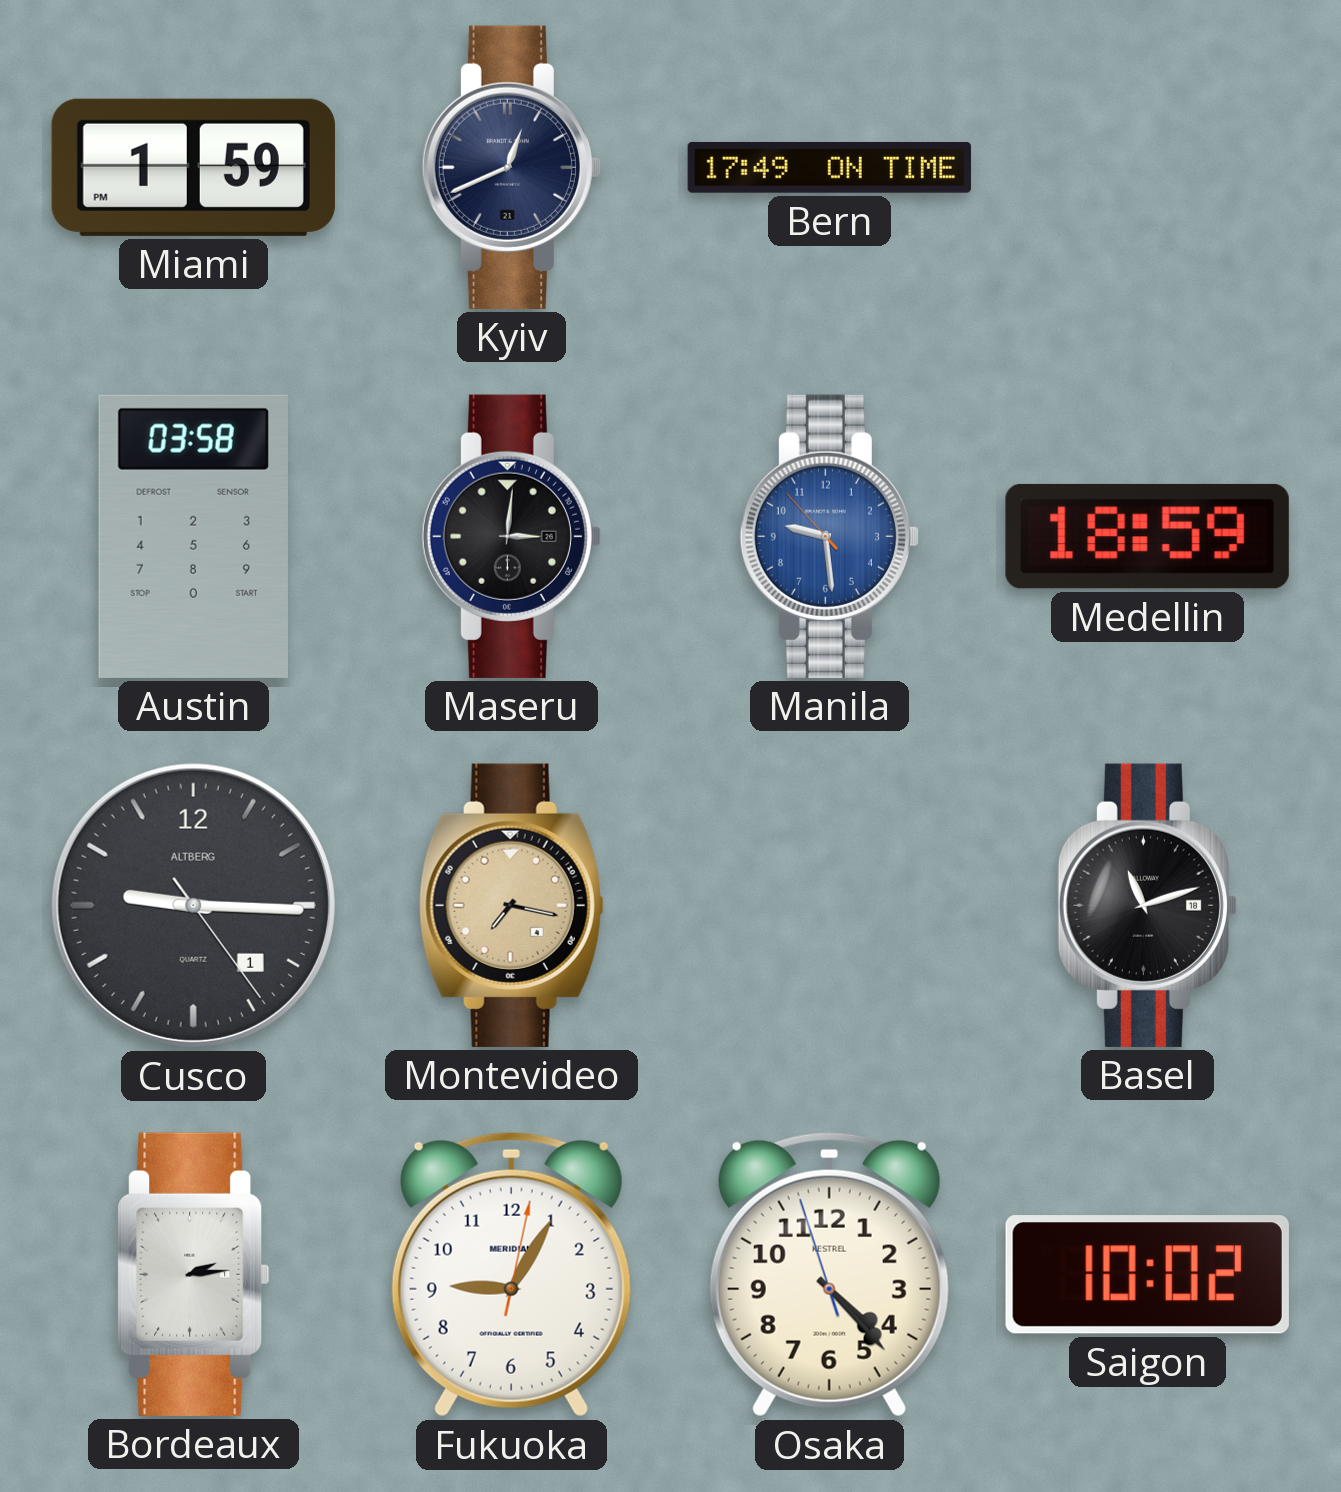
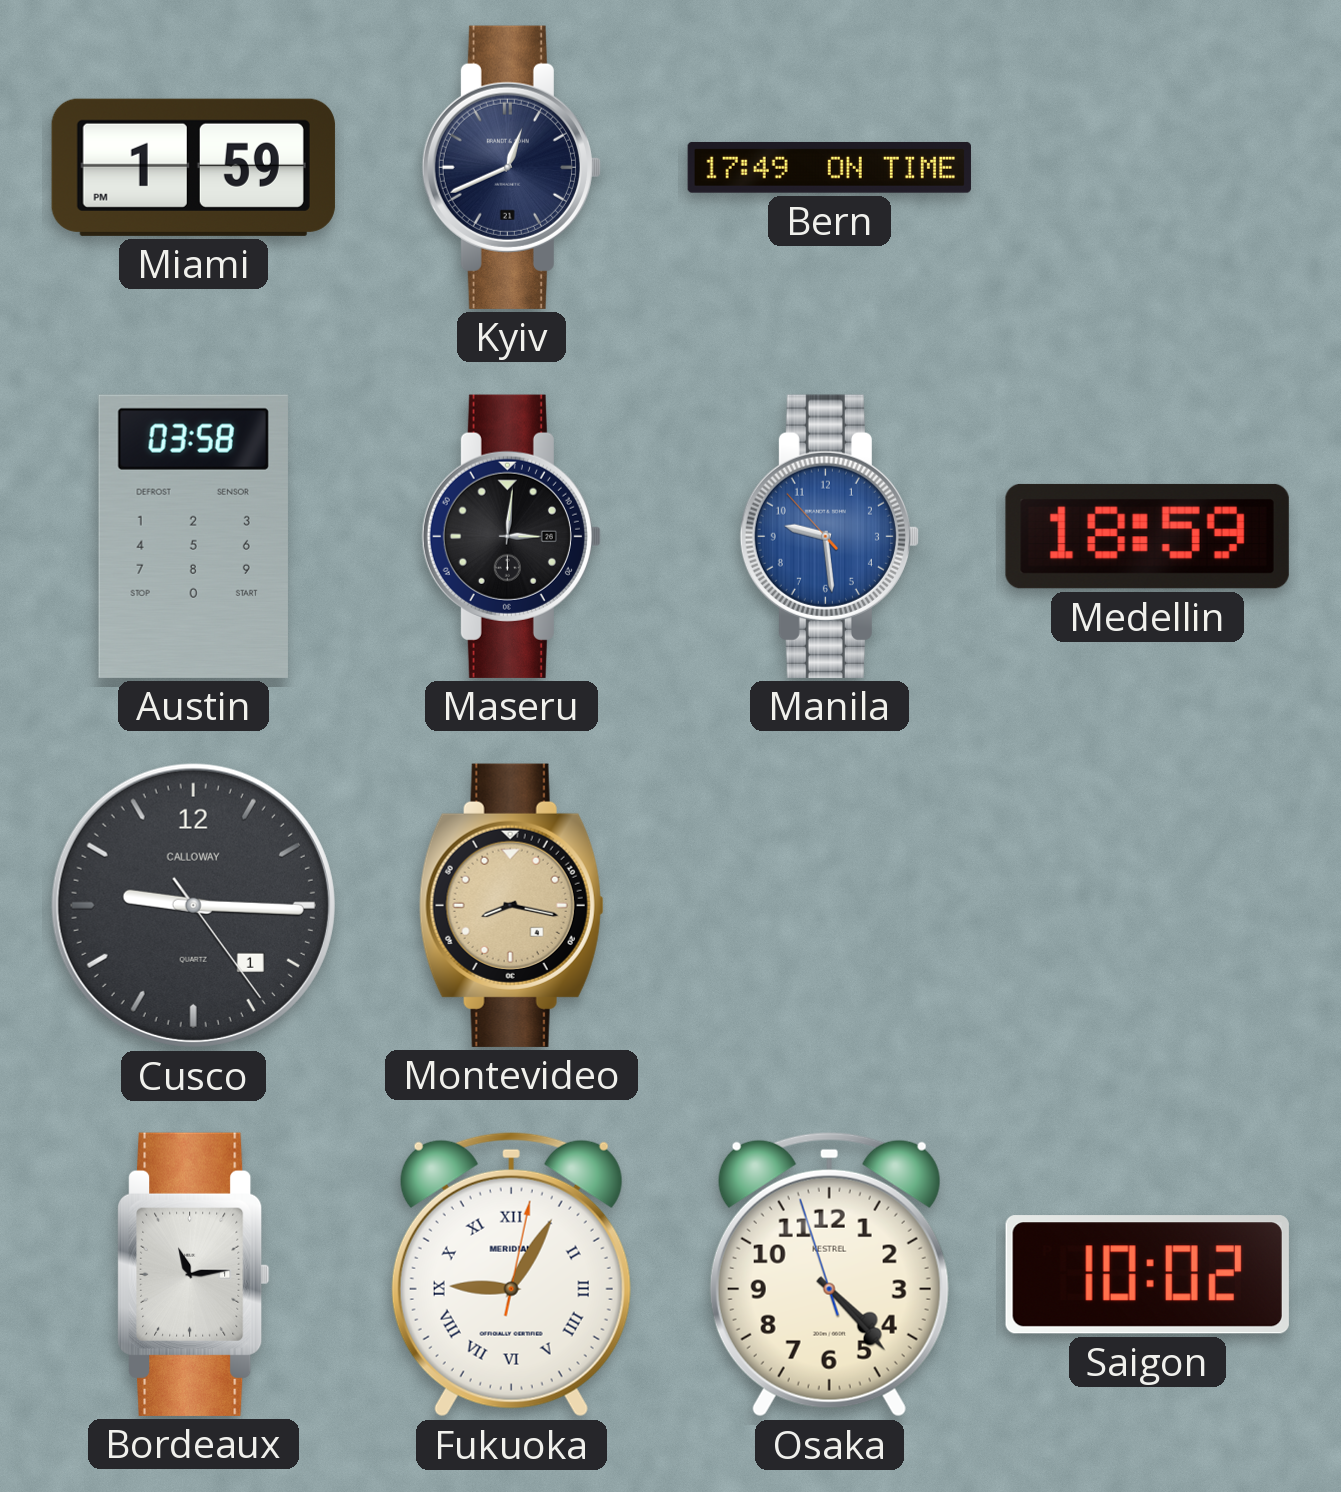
Cusco brand: ALTBERG -> CALLOWAY
Montevideo: 7:17 -> 8:17
Basel: 11:12 -> none
Bordeaux: 2:14 -> 11:14
Fukuoka numerals: Arabic -> Roman
